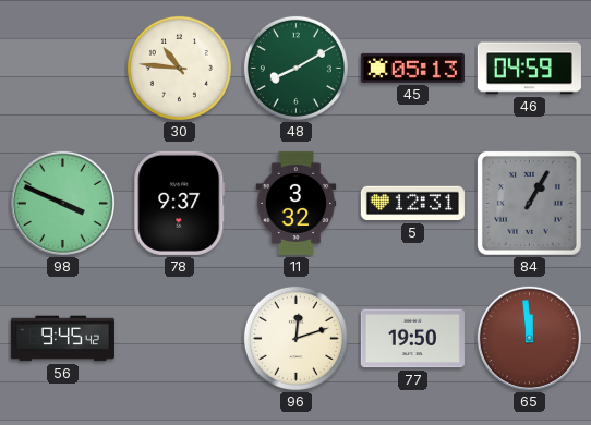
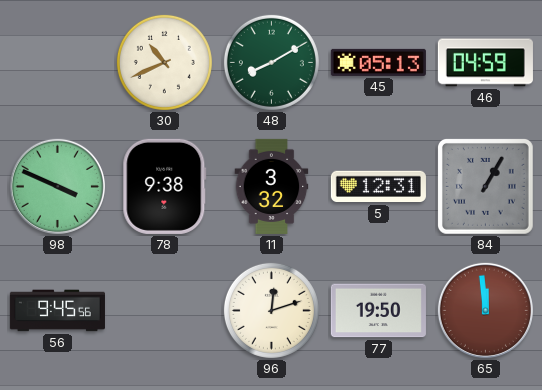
30: 10:46 -> 10:41
78: 9:37 -> 9:38
56: 9:45:42 -> 9:45:56
